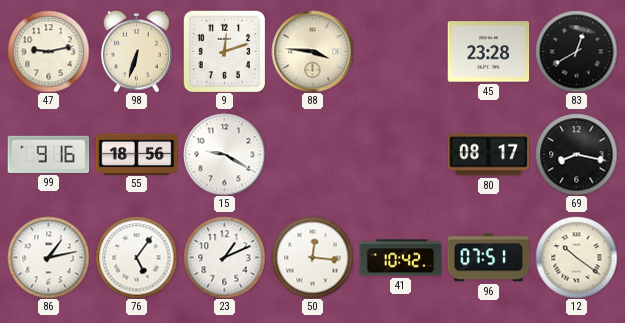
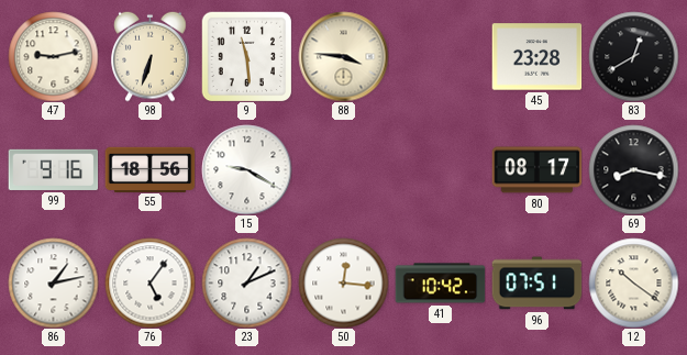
9: 12:12 -> 11:29
